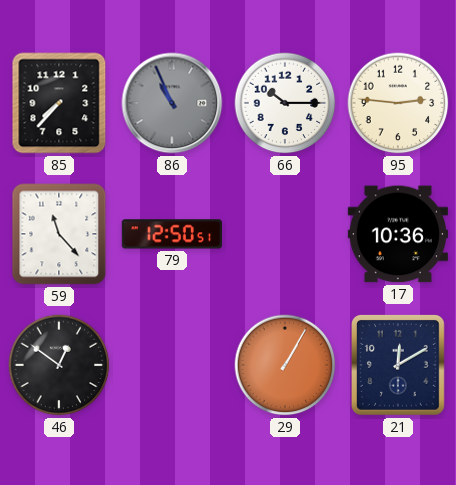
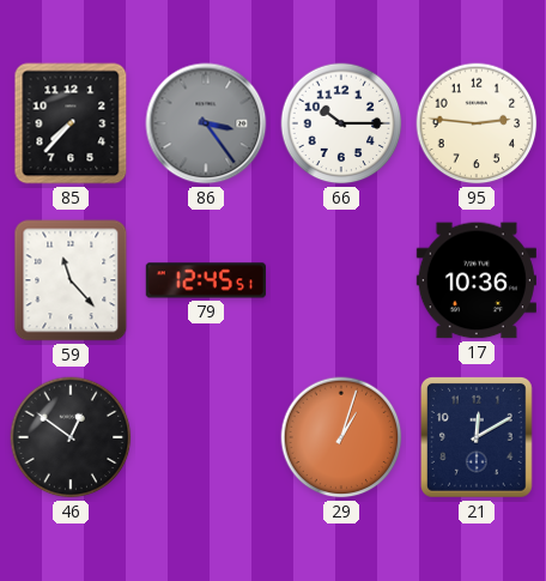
86: 10:56 -> 3:24
79: 12:50 -> 12:45
29: 1:05 -> 1:03
